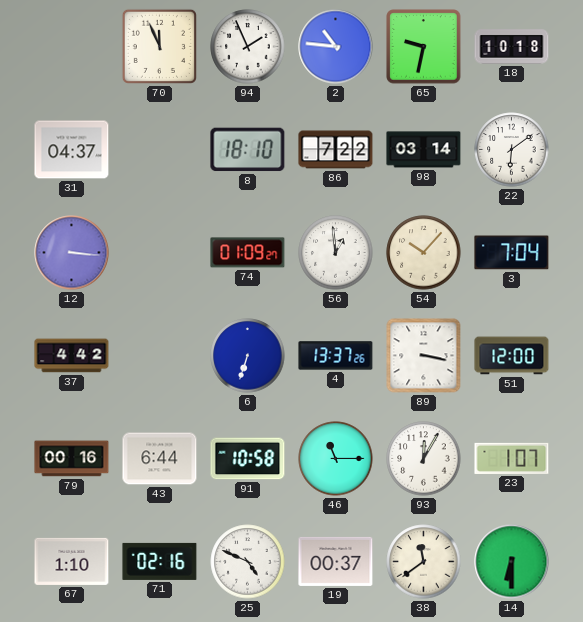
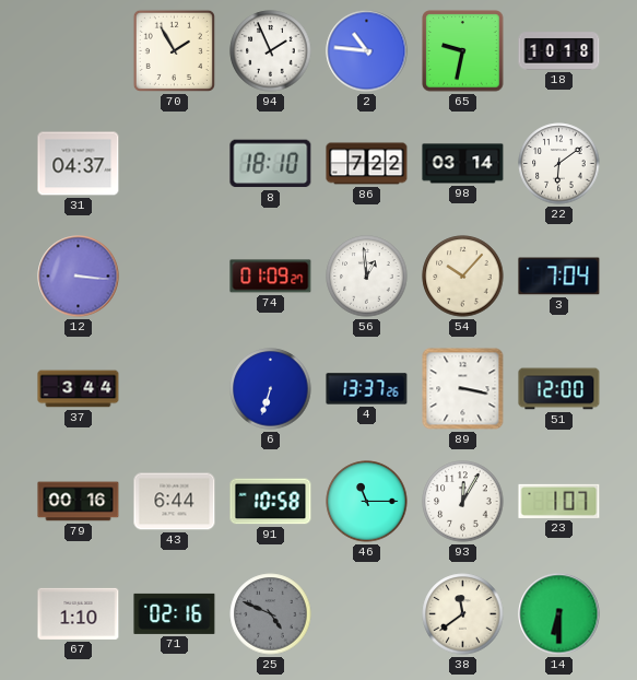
70: 11:56 -> 1:55
37: 4:42 -> 3:44
25 dial: white -> grey
19: 00:37 -> none
